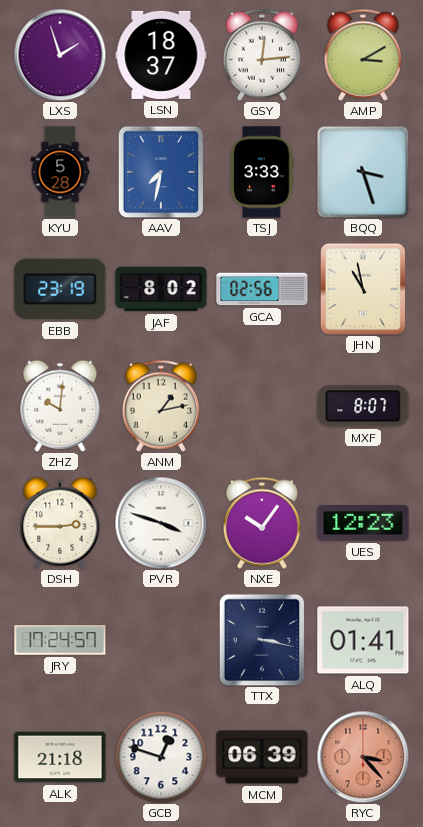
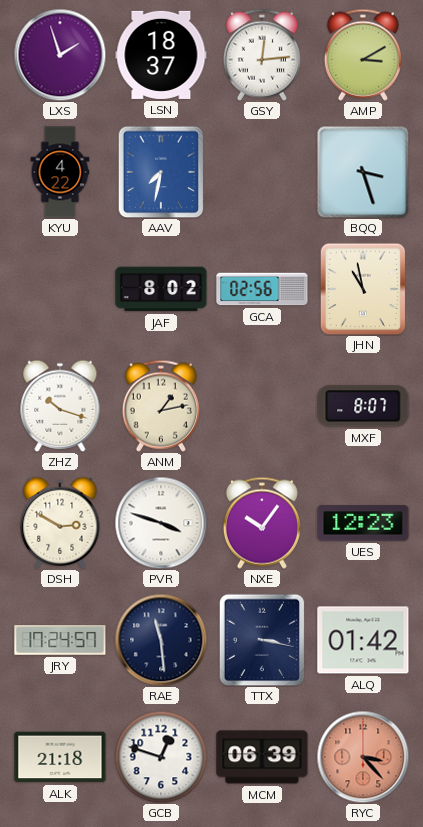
KYU: 5:28 -> 4:22
TSJ: 3:33 -> none
EBB: 23:19 -> none
ZHZ: 10:01 -> 10:18
DSH: 2:45 -> 2:50
RAE: none -> 11:29
ALQ: 01:41 -> 01:42
